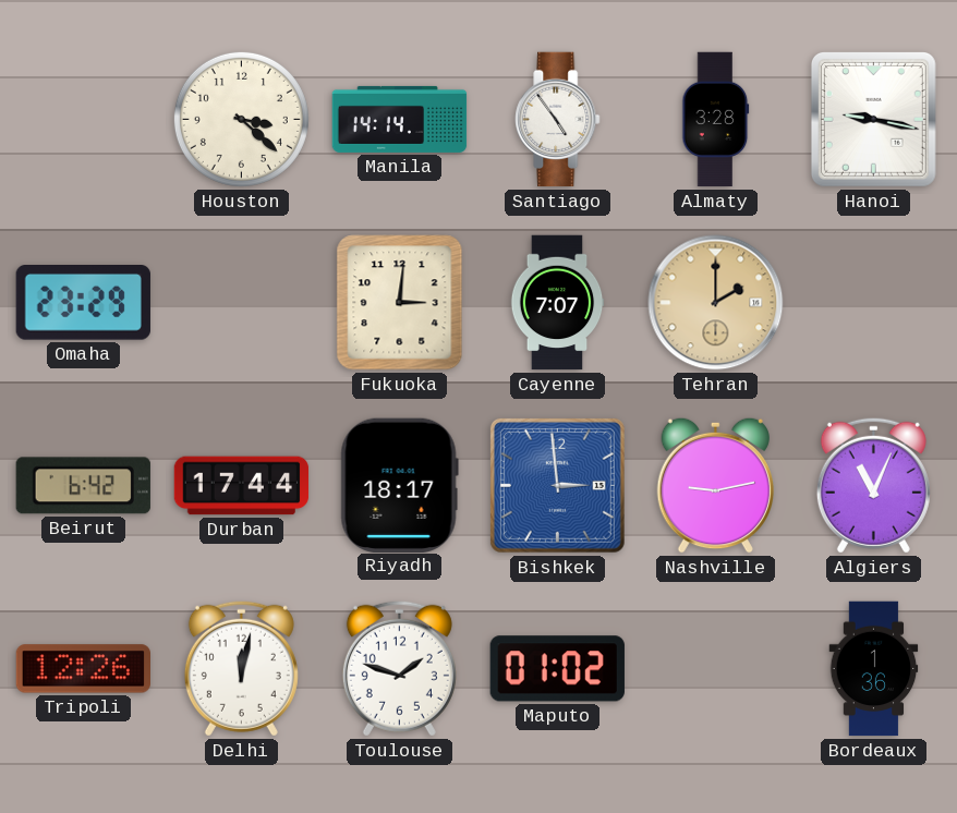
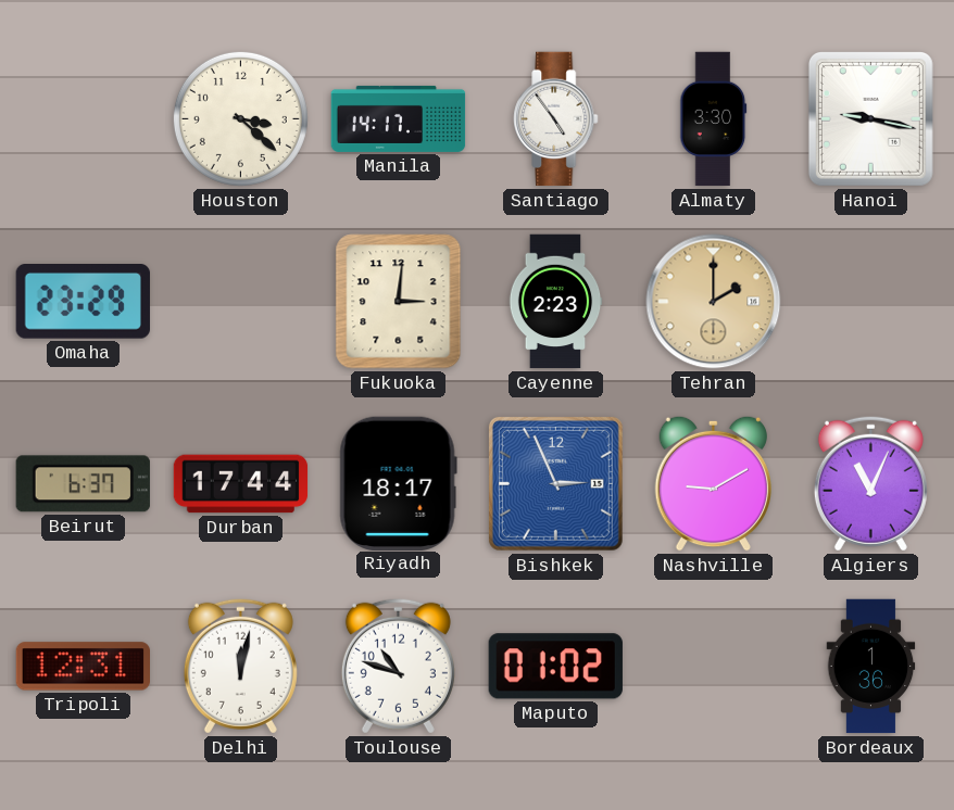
Manila: 14:14 -> 14:17
Almaty: 3:28 -> 3:30
Cayenne: 7:07 -> 2:23
Beirut: 6:42 -> 6:37
Bishkek: 2:59 -> 2:56
Nashville: 9:13 -> 9:10
Tripoli: 12:26 -> 12:31
Toulouse: 1:48 -> 10:48
